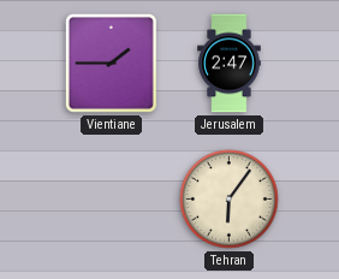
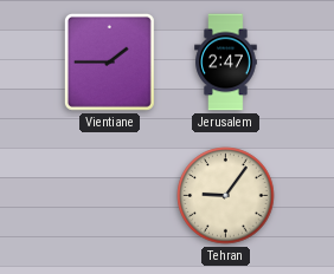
Tehran: 6:06 -> 9:06
